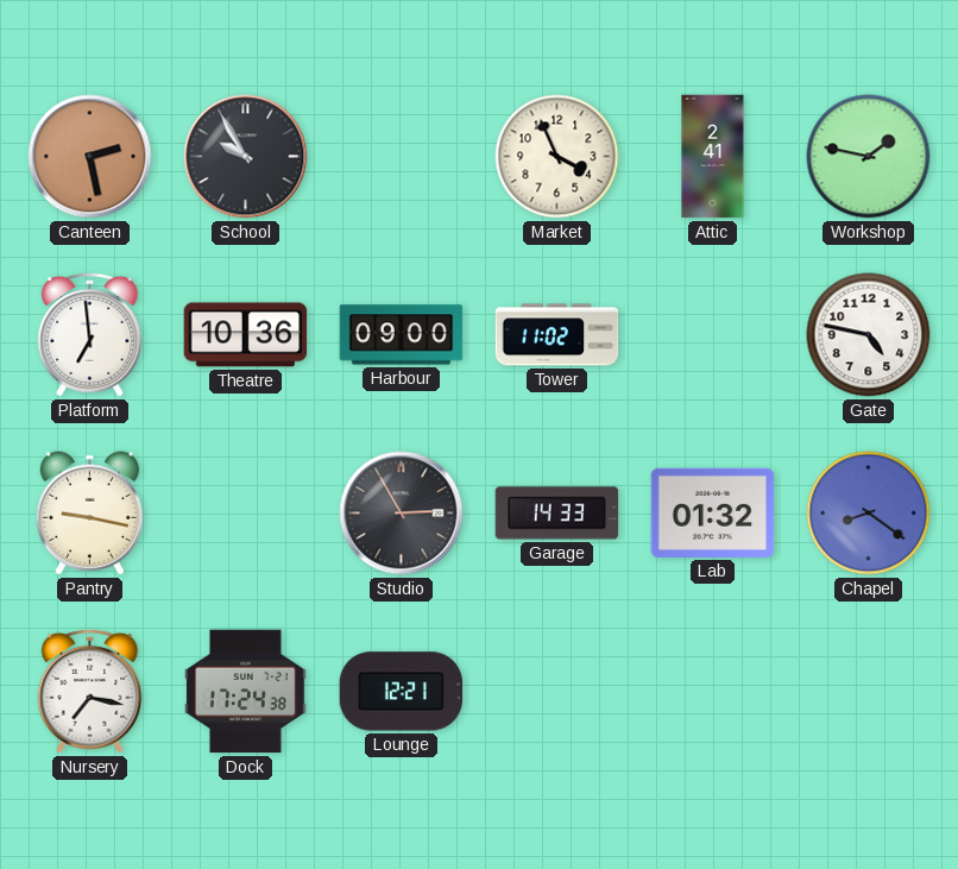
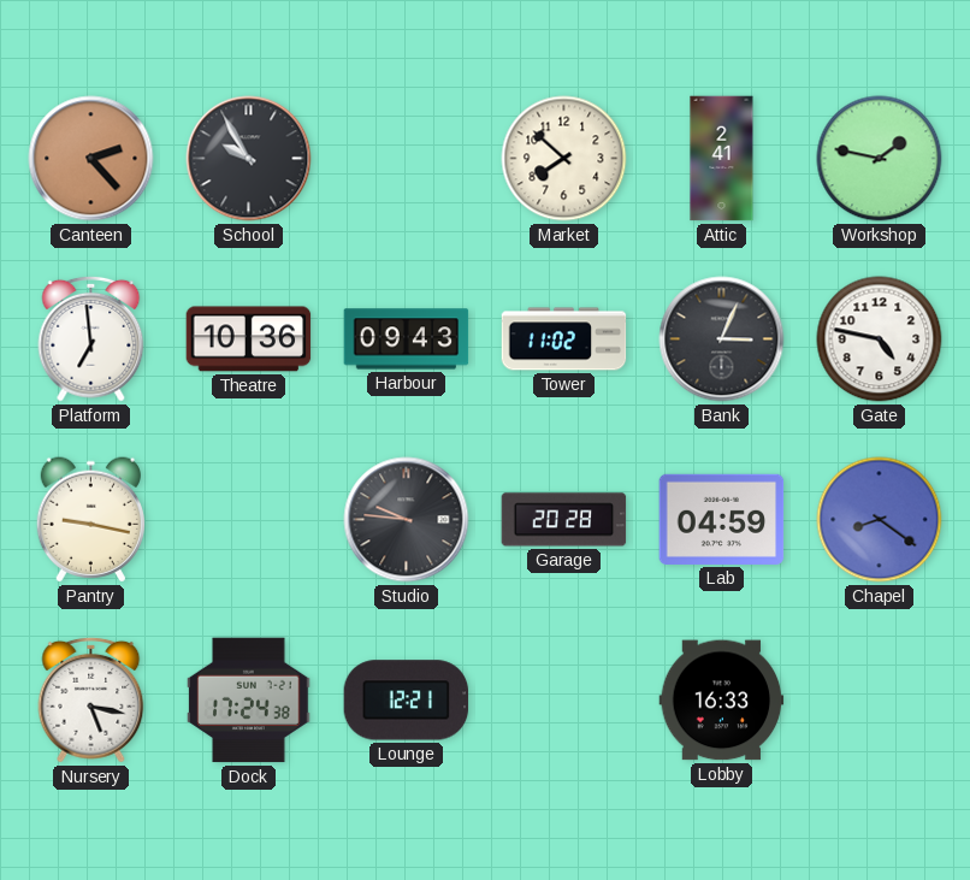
Canteen: 2:28 -> 2:23
Market: 3:56 -> 7:52
Harbour: 09:00 -> 09:43
Bank: none -> 3:04
Studio: 2:55 -> 9:46
Garage: 14:33 -> 20:28
Lab: 01:32 -> 04:59
Nursery: 7:17 -> 5:17
Lobby: none -> 16:33
